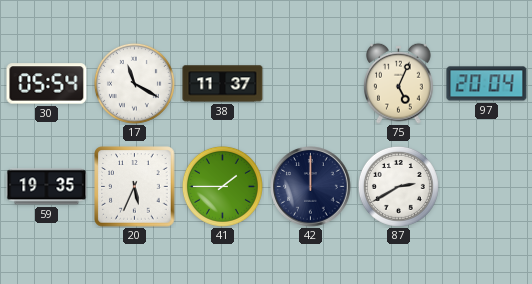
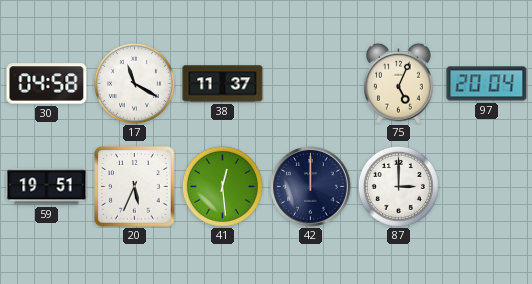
30: 05:54 -> 04:58
59: 19:35 -> 19:51
41: 1:45 -> 12:29
87: 2:40 -> 3:00
